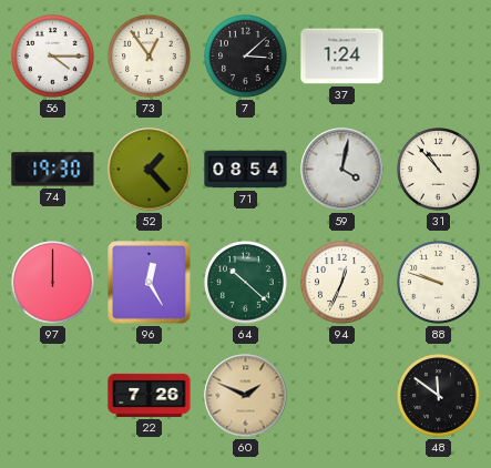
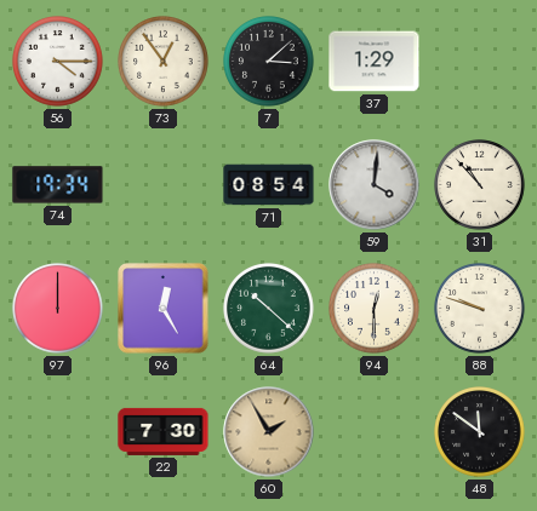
37: 1:24 -> 1:29
74: 19:30 -> 19:34
52: 1:23 -> none
59: 4:02 -> 4:01
94: 12:34 -> 12:30
22: 7:26 -> 7:30
60: 1:49 -> 1:55
